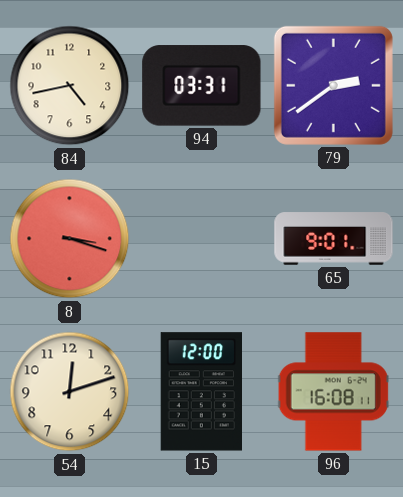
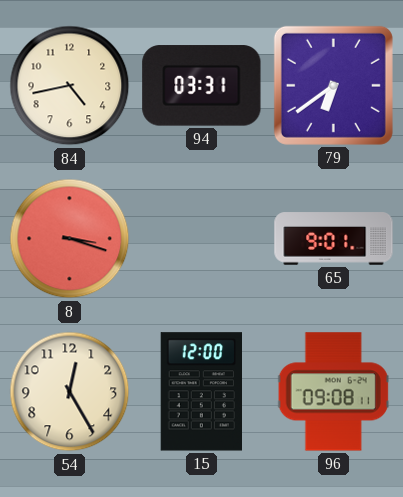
79: 2:39 -> 6:39
54: 12:12 -> 12:25
96: 16:08 -> 09:08
